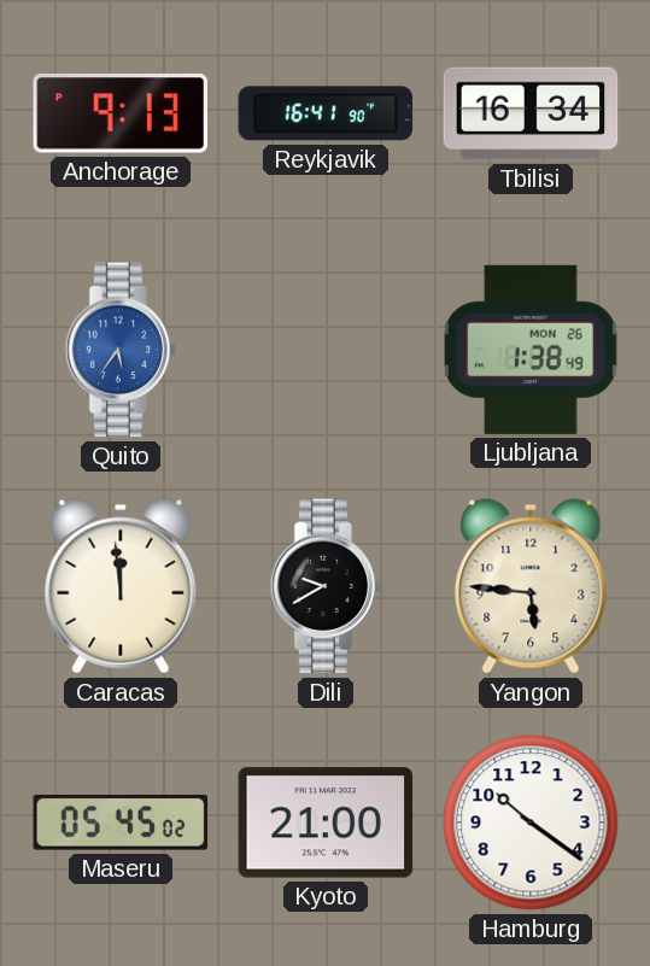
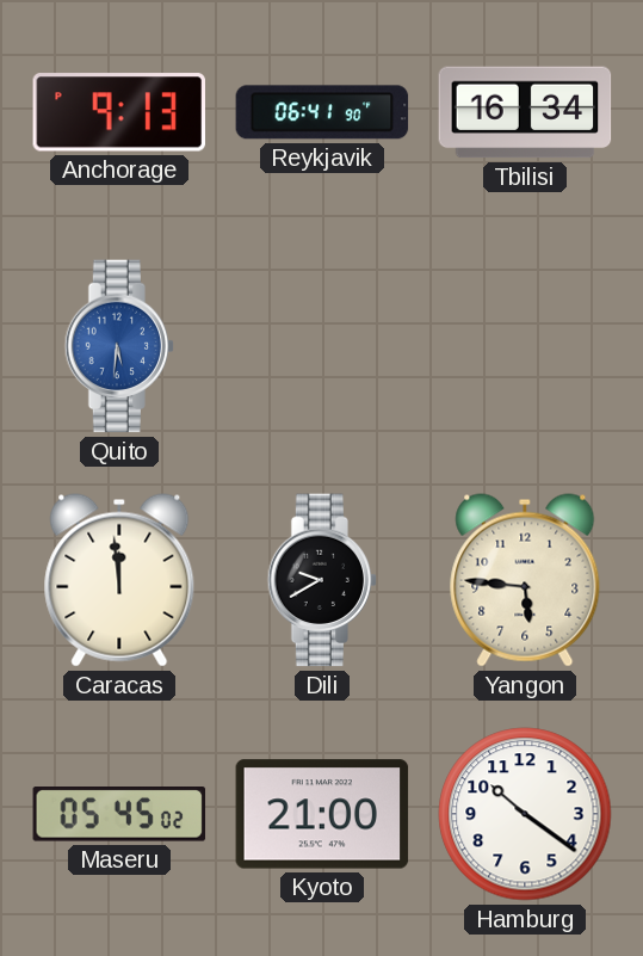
Reykjavik: 16:41 -> 06:41
Quito: 5:36 -> 5:31
Ljubljana: 1:38 -> none
